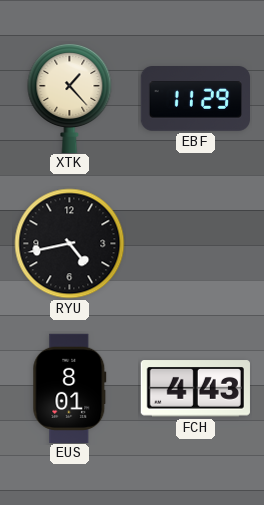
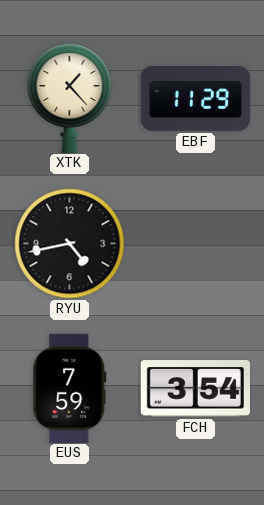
EUS: 8:01 -> 7:59
FCH: 4:43 -> 3:54
